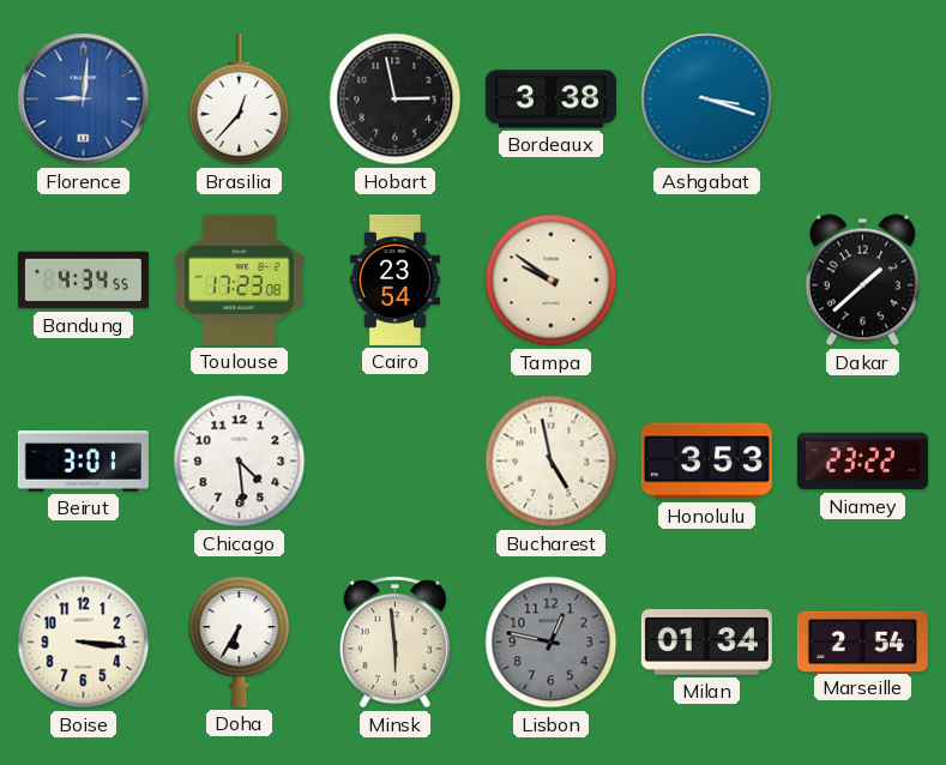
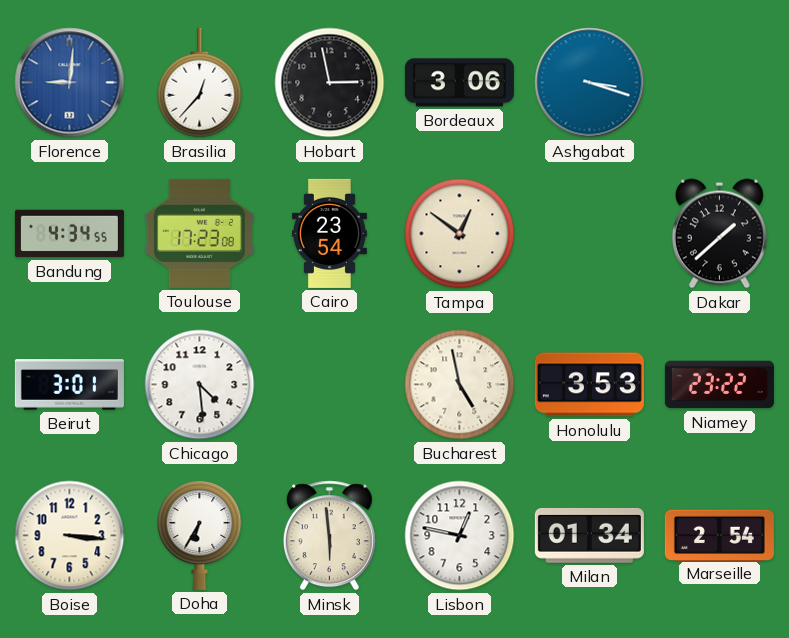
Bordeaux: 3:38 -> 3:06
Tampa: 9:51 -> 12:51
Lisbon dial: grey -> white
